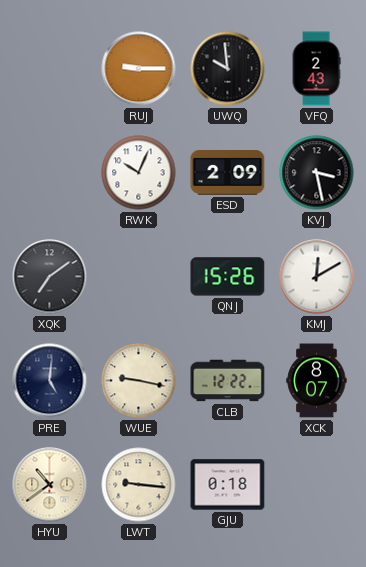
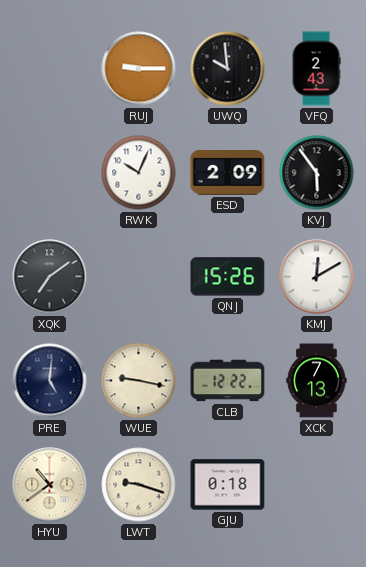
KVJ: 3:28 -> 5:54
XCK: 8:07 -> 7:13
LWT: 9:16 -> 9:18
